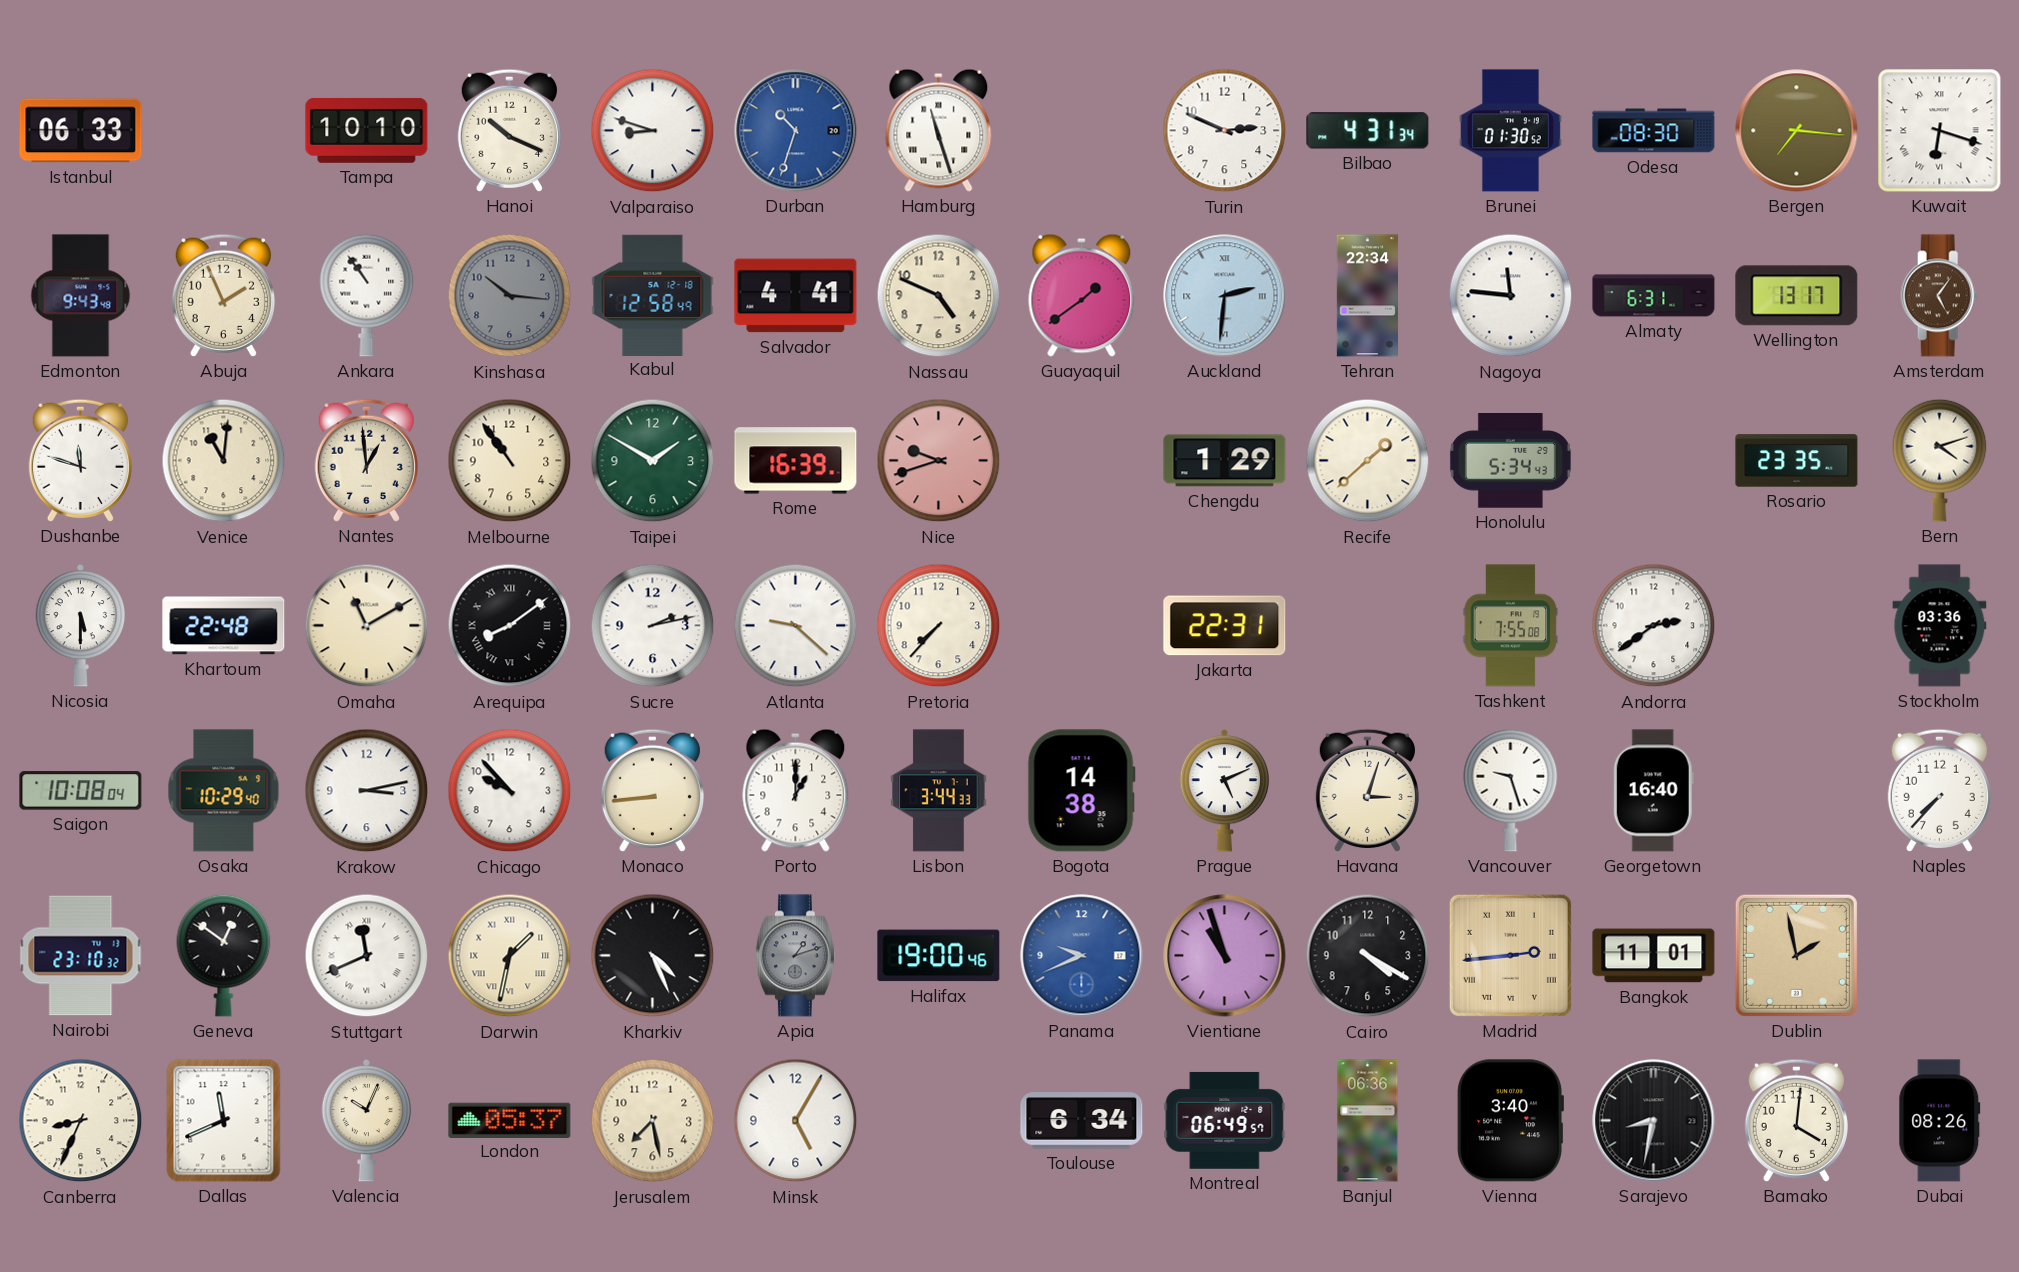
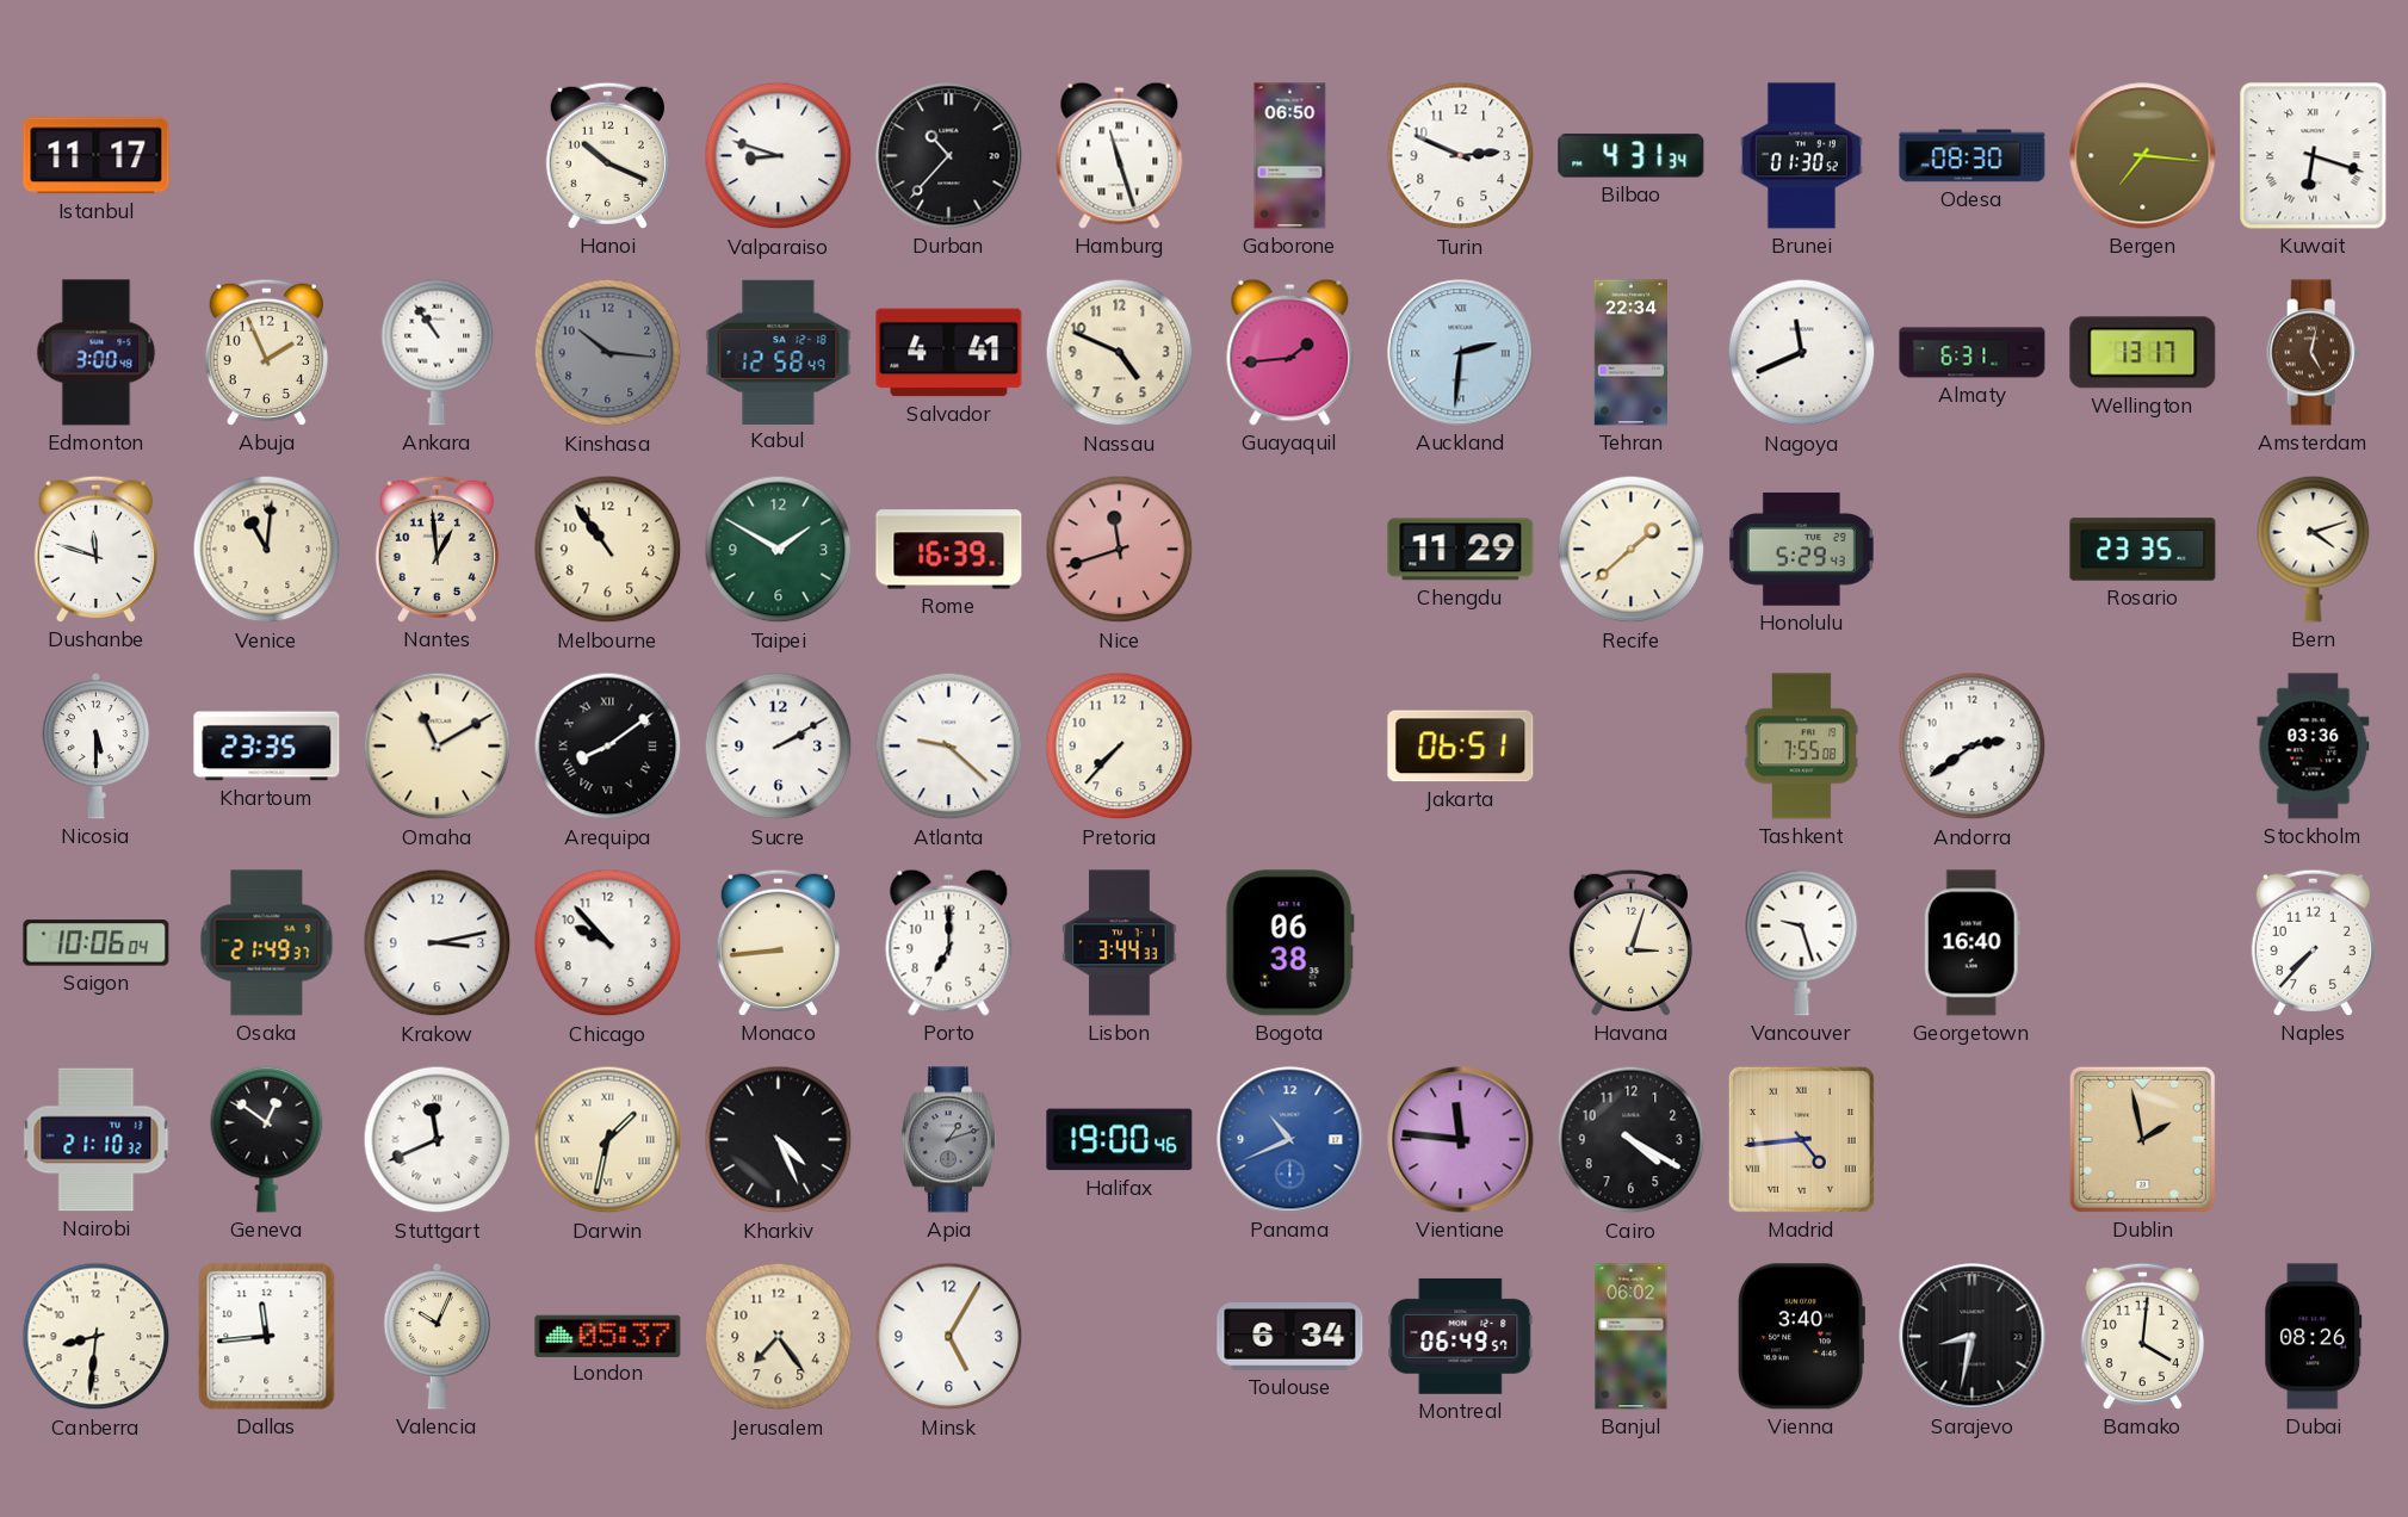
Istanbul: 06:33 -> 11:17
Tampa: 10:10 -> none
Durban: 10:33 -> 10:37
Durban dial: blue -> black
Gaborone: none -> 06:50
Edmonton: 9:43 -> 3:00
Guayaquil: 1:39 -> 1:44
Nagoya: 11:46 -> 11:41
Amsterdam: 5:06 -> 5:02
Nice: 9:42 -> 11:42
Chengdu: 1:29 -> 11:29
Honolulu: 5:34 -> 5:29
Khartoum: 22:48 -> 23:35
Sucre: 2:13 -> 2:10
Jakarta: 22:31 -> 06:51
Saigon: 10:08 -> 10:06
Osaka: 10:29 -> 21:49
Porto: 1:00 -> 7:00
Bogota: 14:38 -> 06:38
Prague: 5:11 -> none
Nairobi: 23:10 -> 21:10
Panama: 9:41 -> 10:41
Vientiane: 10:57 -> 11:46
Madrid: 2:44 -> 4:44
Bangkok: 11:01 -> none
Canberra: 8:34 -> 8:31
Dallas: 11:41 -> 11:44
Jerusalem: 7:28 -> 7:24
Banjul: 06:36 -> 06:02
